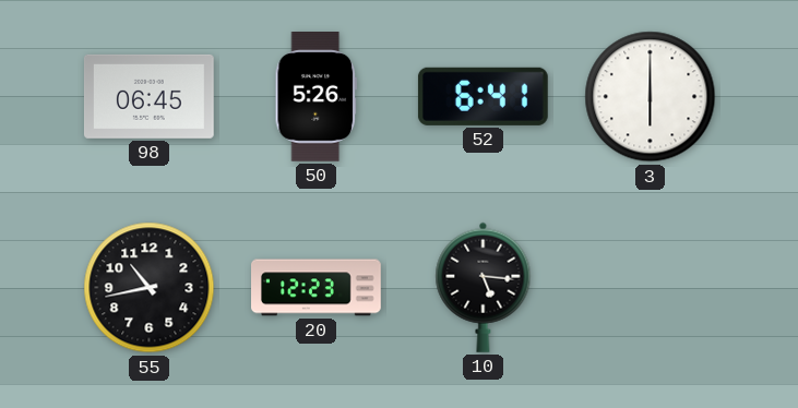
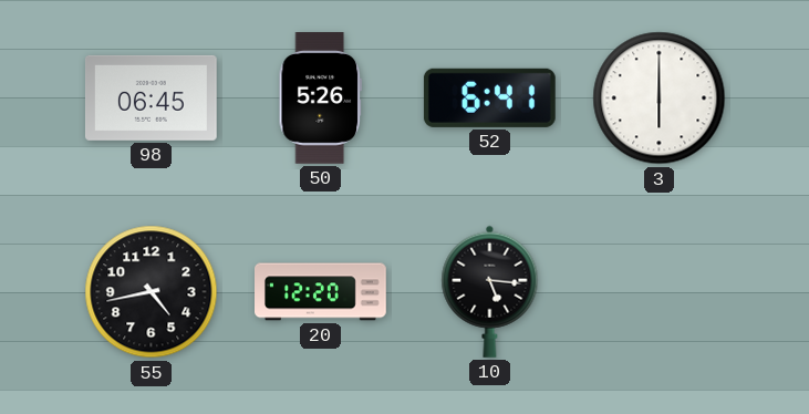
55: 10:43 -> 4:43
20: 12:23 -> 12:20
